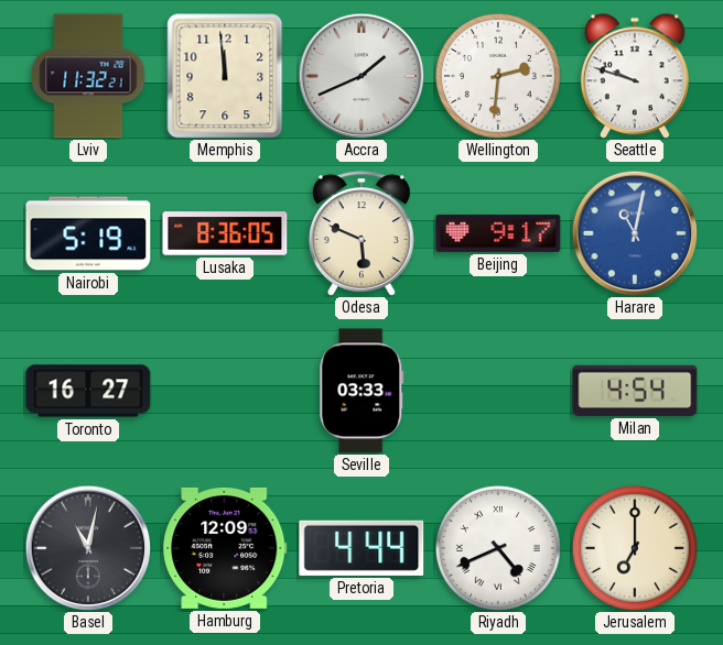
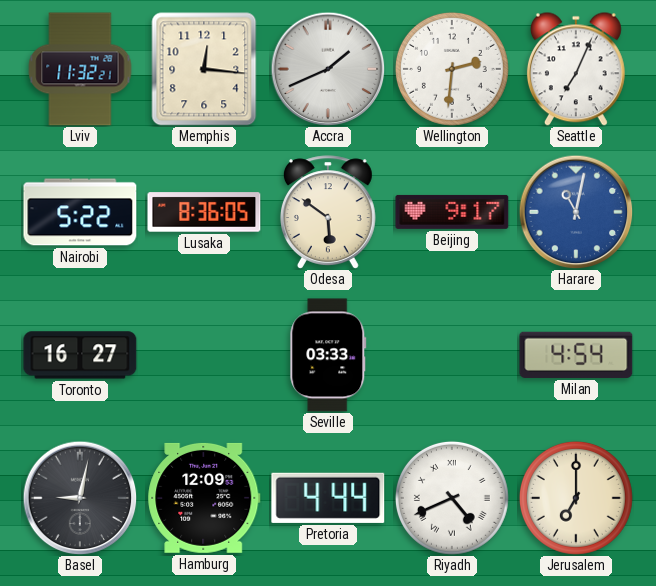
Memphis: 11:59 -> 12:16
Seattle: 9:48 -> 7:04
Nairobi: 5:19 -> 5:22
Odesa: 5:49 -> 5:51
Basel: 11:02 -> 9:02
